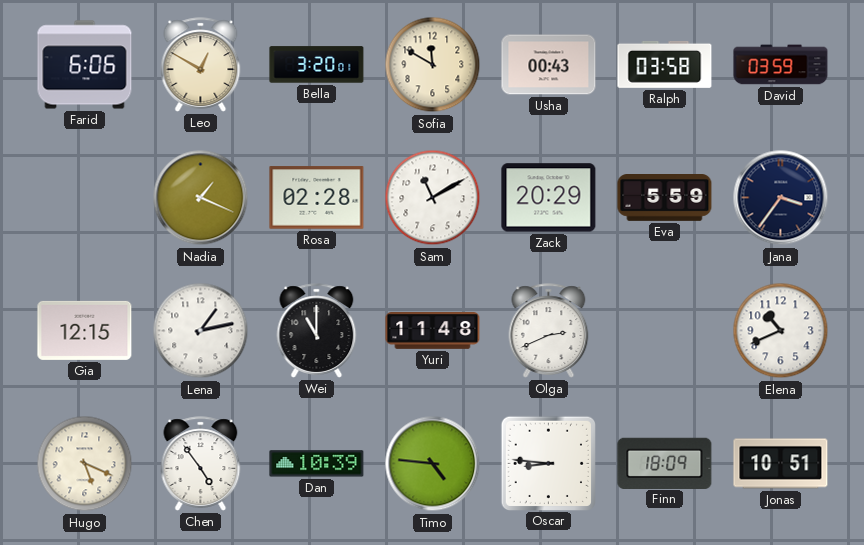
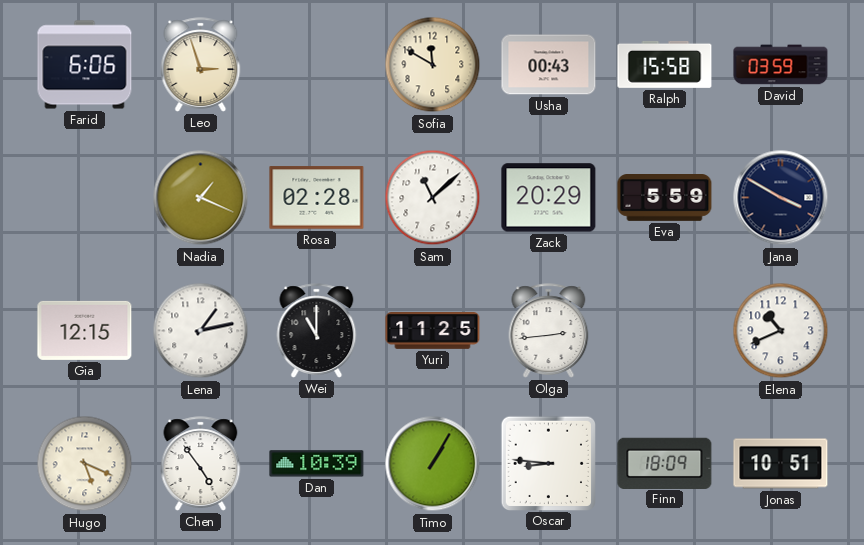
Leo: 12:50 -> 2:57
Bella: 3:20 -> none
Ralph: 03:58 -> 15:58
Sam: 11:10 -> 11:08
Jana: 3:36 -> 3:50
Yuri: 11:48 -> 11:25
Olga: 2:41 -> 2:44
Timo: 4:46 -> 1:05
